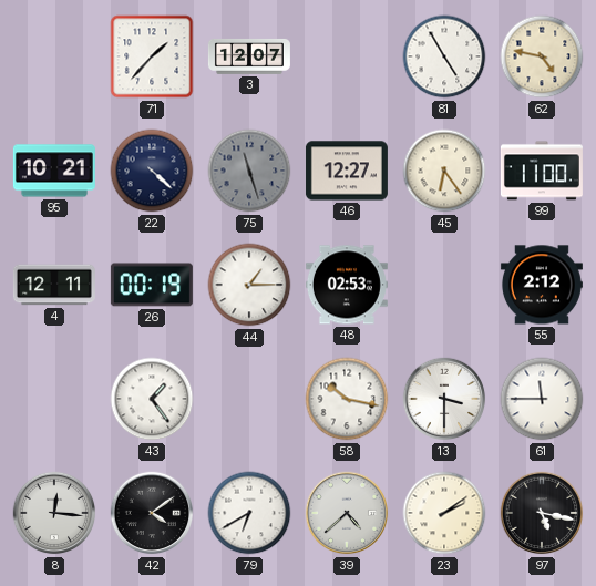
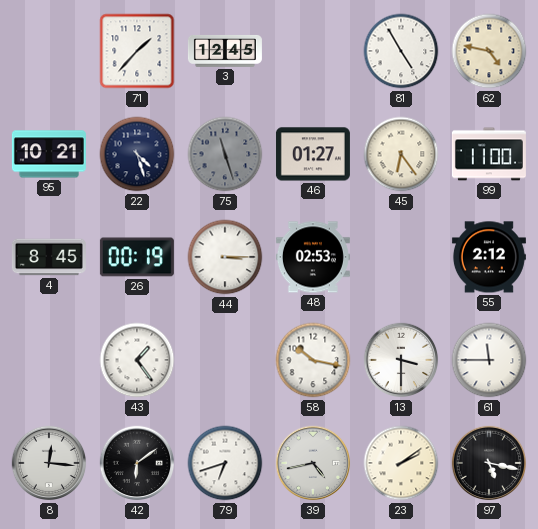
3: 12:07 -> 12:45
22: 4:22 -> 4:27
46: 12:27 -> 01:27
4: 12:11 -> 8:45
44: 1:15 -> 3:15
42: 4:09 -> 6:09
79: 6:40 -> 6:42
39: 4:38 -> 4:43
